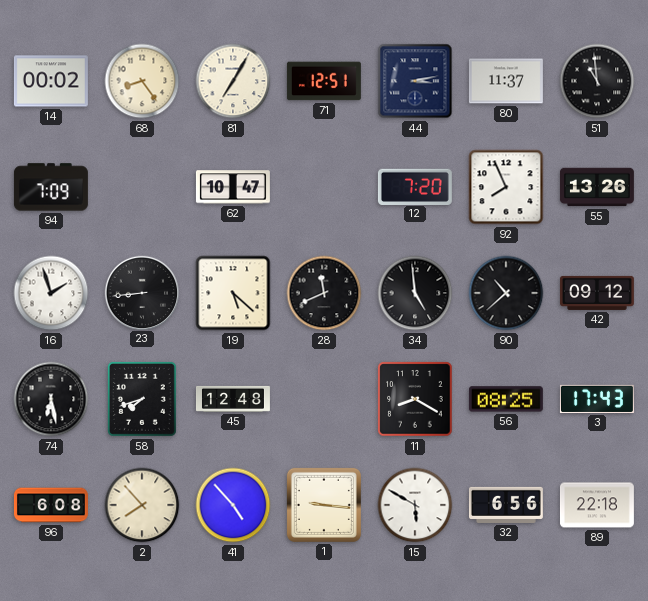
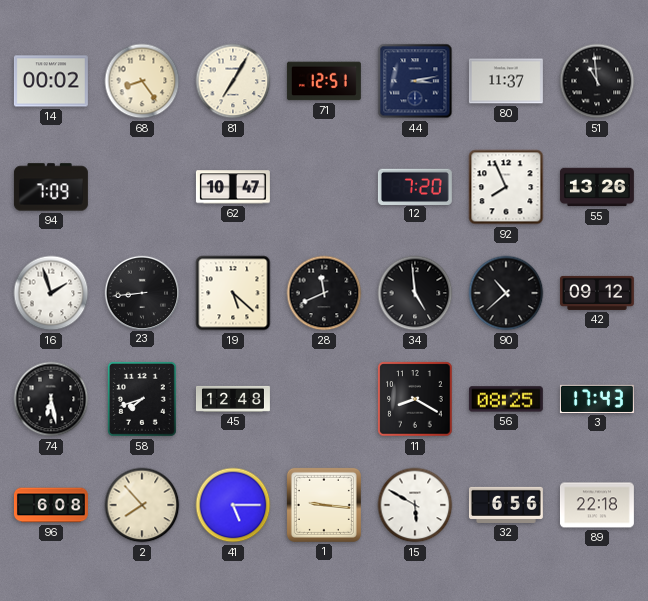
41: 4:53 -> 5:15
